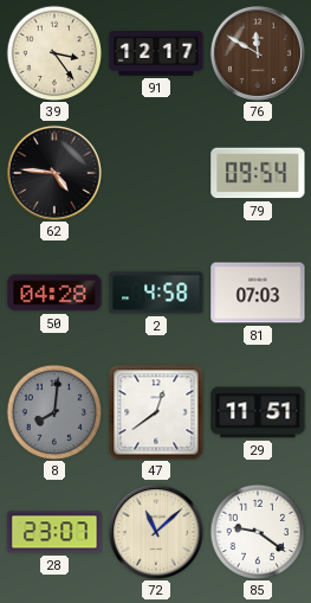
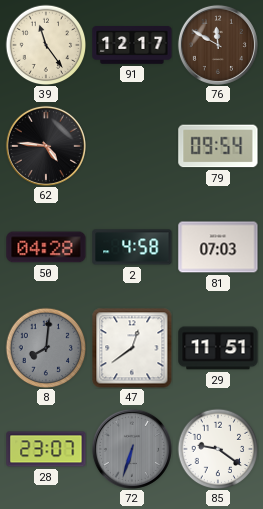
39: 3:24 -> 11:24
72: 11:08 -> 6:33
72 dial: cream -> grey
